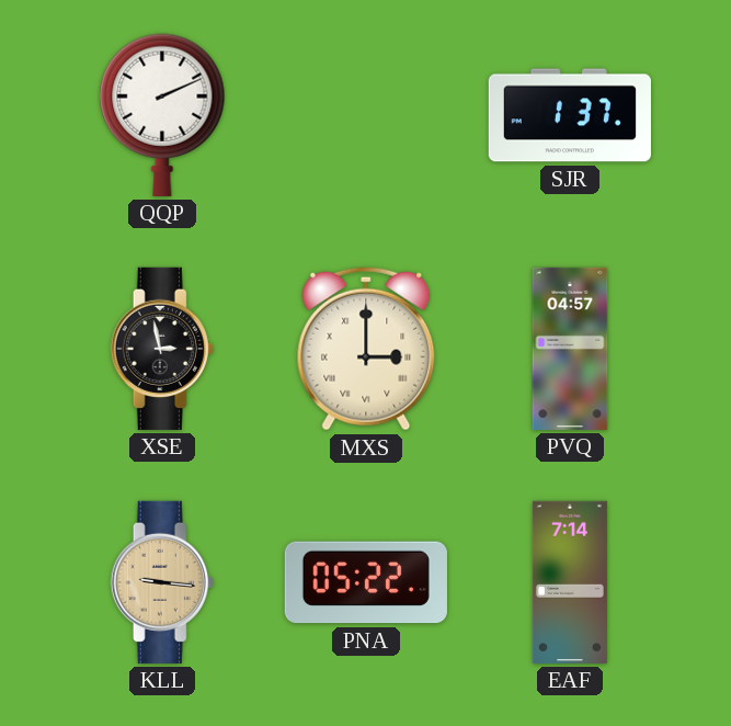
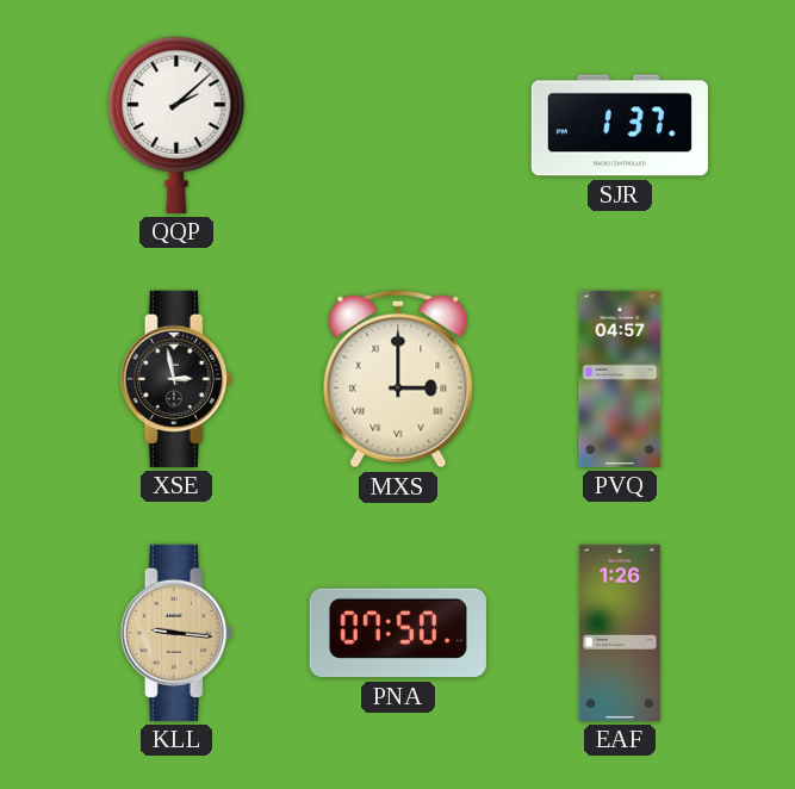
QQP: 2:11 -> 2:08
PNA: 05:22 -> 07:50
EAF: 7:14 -> 1:26
